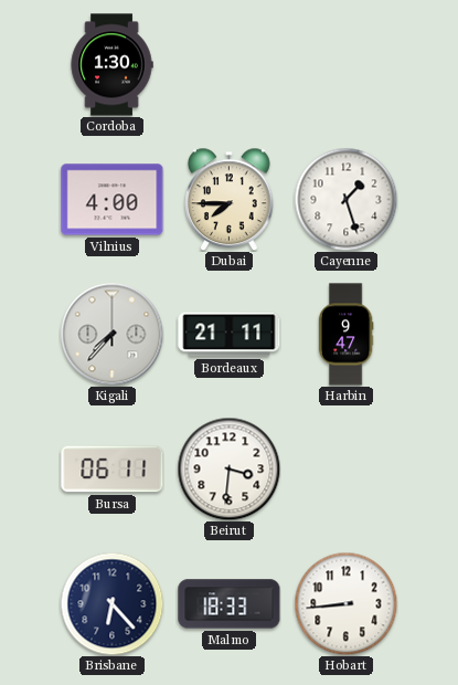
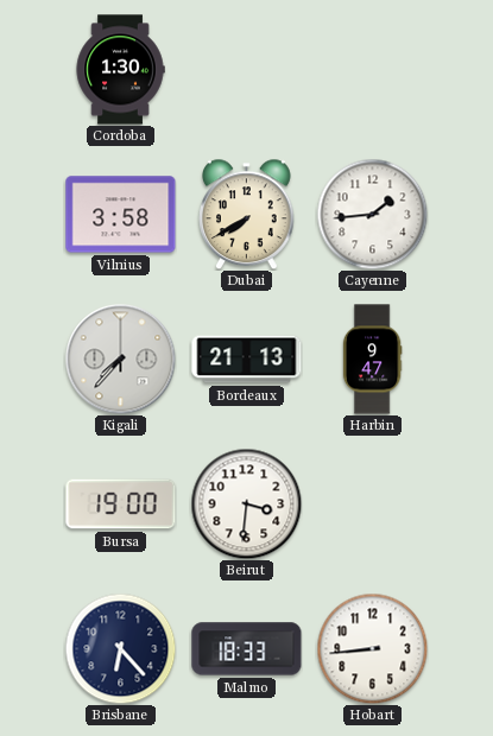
Vilnius: 4:00 -> 3:58
Dubai: 7:45 -> 7:40
Cayenne: 1:27 -> 1:44
Bordeaux: 21:11 -> 21:13
Bursa: 06:11 -> 19:00
